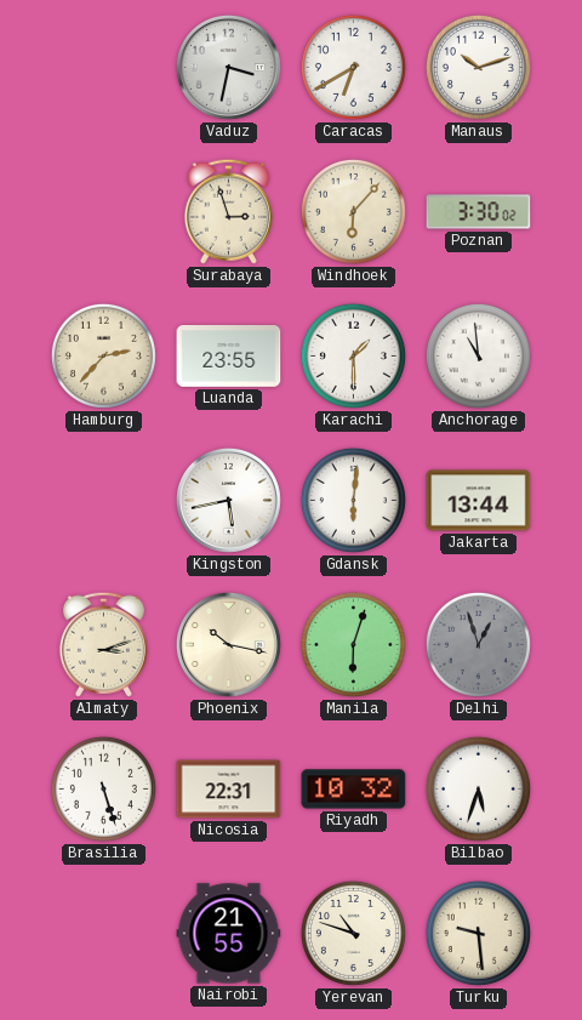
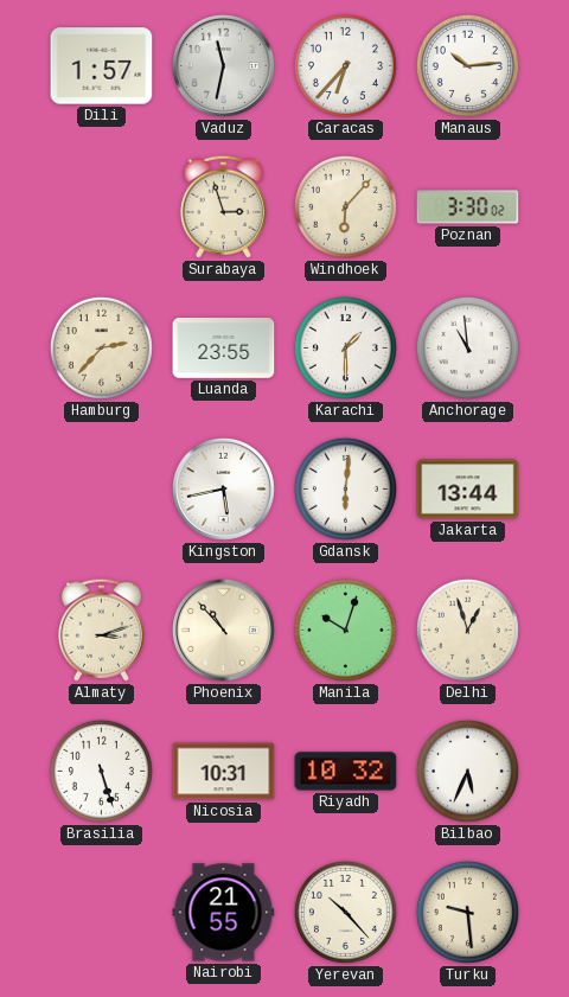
Dili: none -> 1:57
Vaduz: 3:32 -> 11:32
Caracas: 6:40 -> 6:37
Manaus: 10:12 -> 10:14
Phoenix: 10:17 -> 10:53
Manila: 6:03 -> 10:03
Delhi dial: grey -> cream
Nicosia: 22:31 -> 10:31
Bilbao: 5:33 -> 5:34
Yerevan: 10:48 -> 10:23
